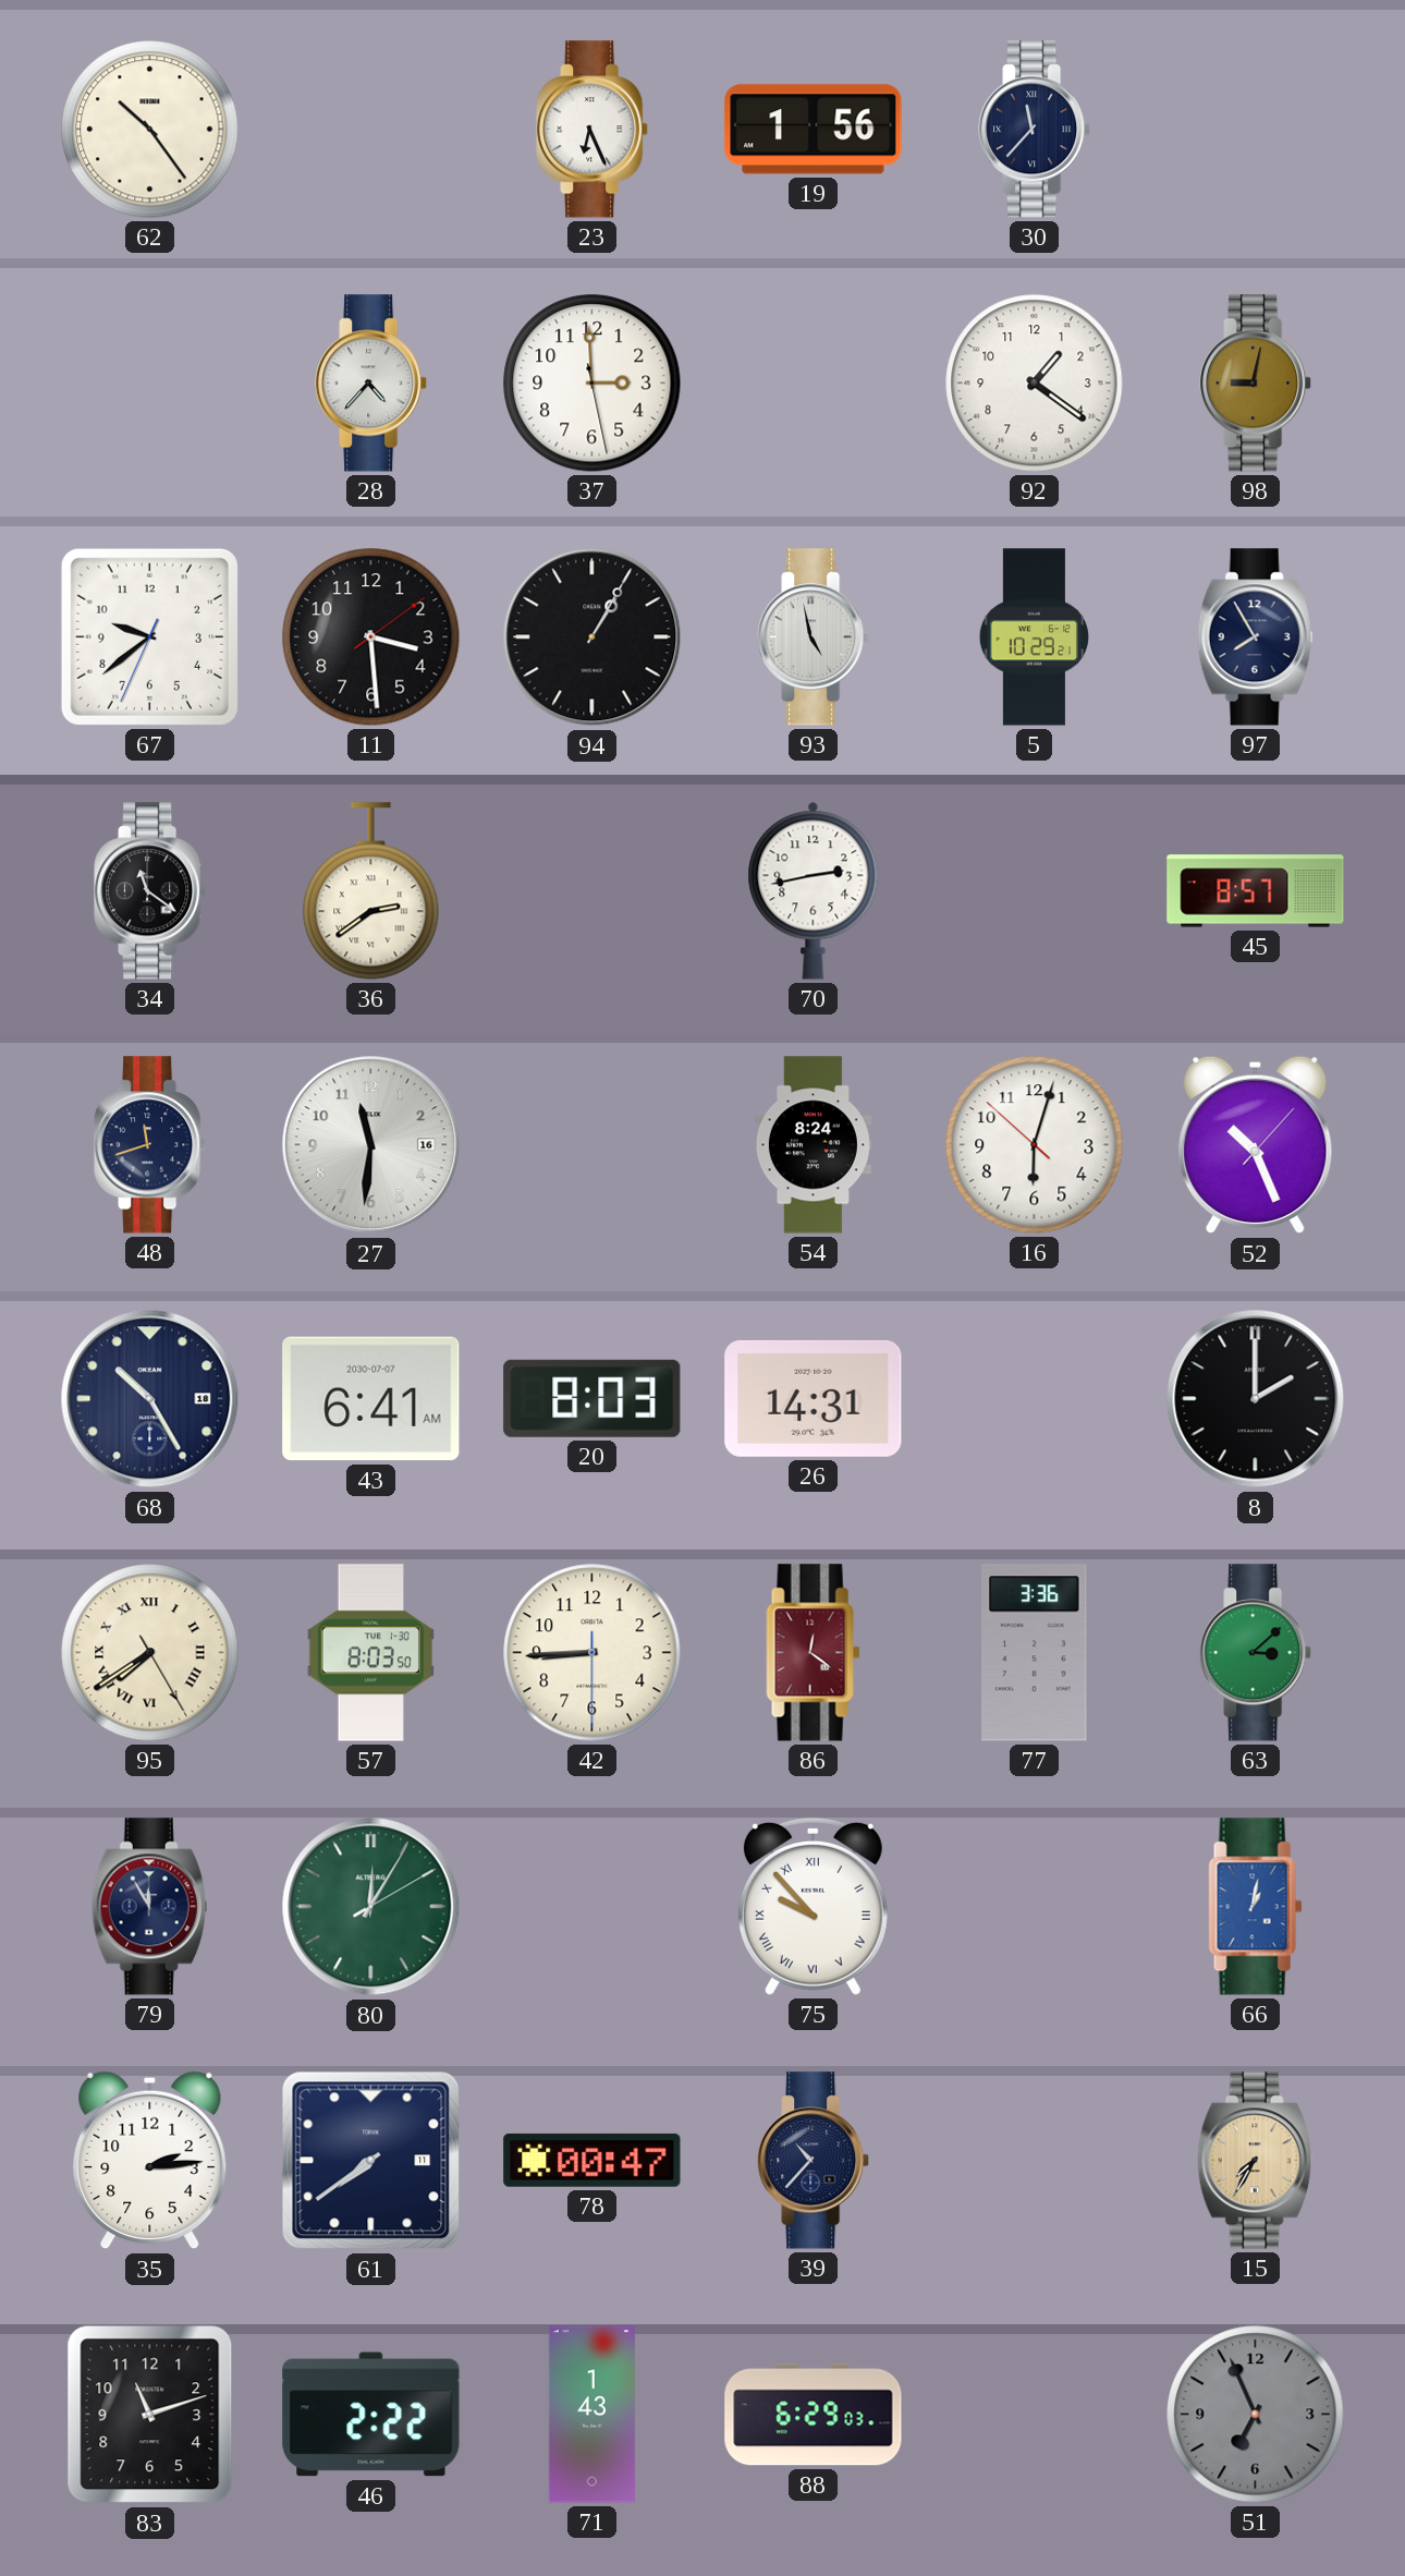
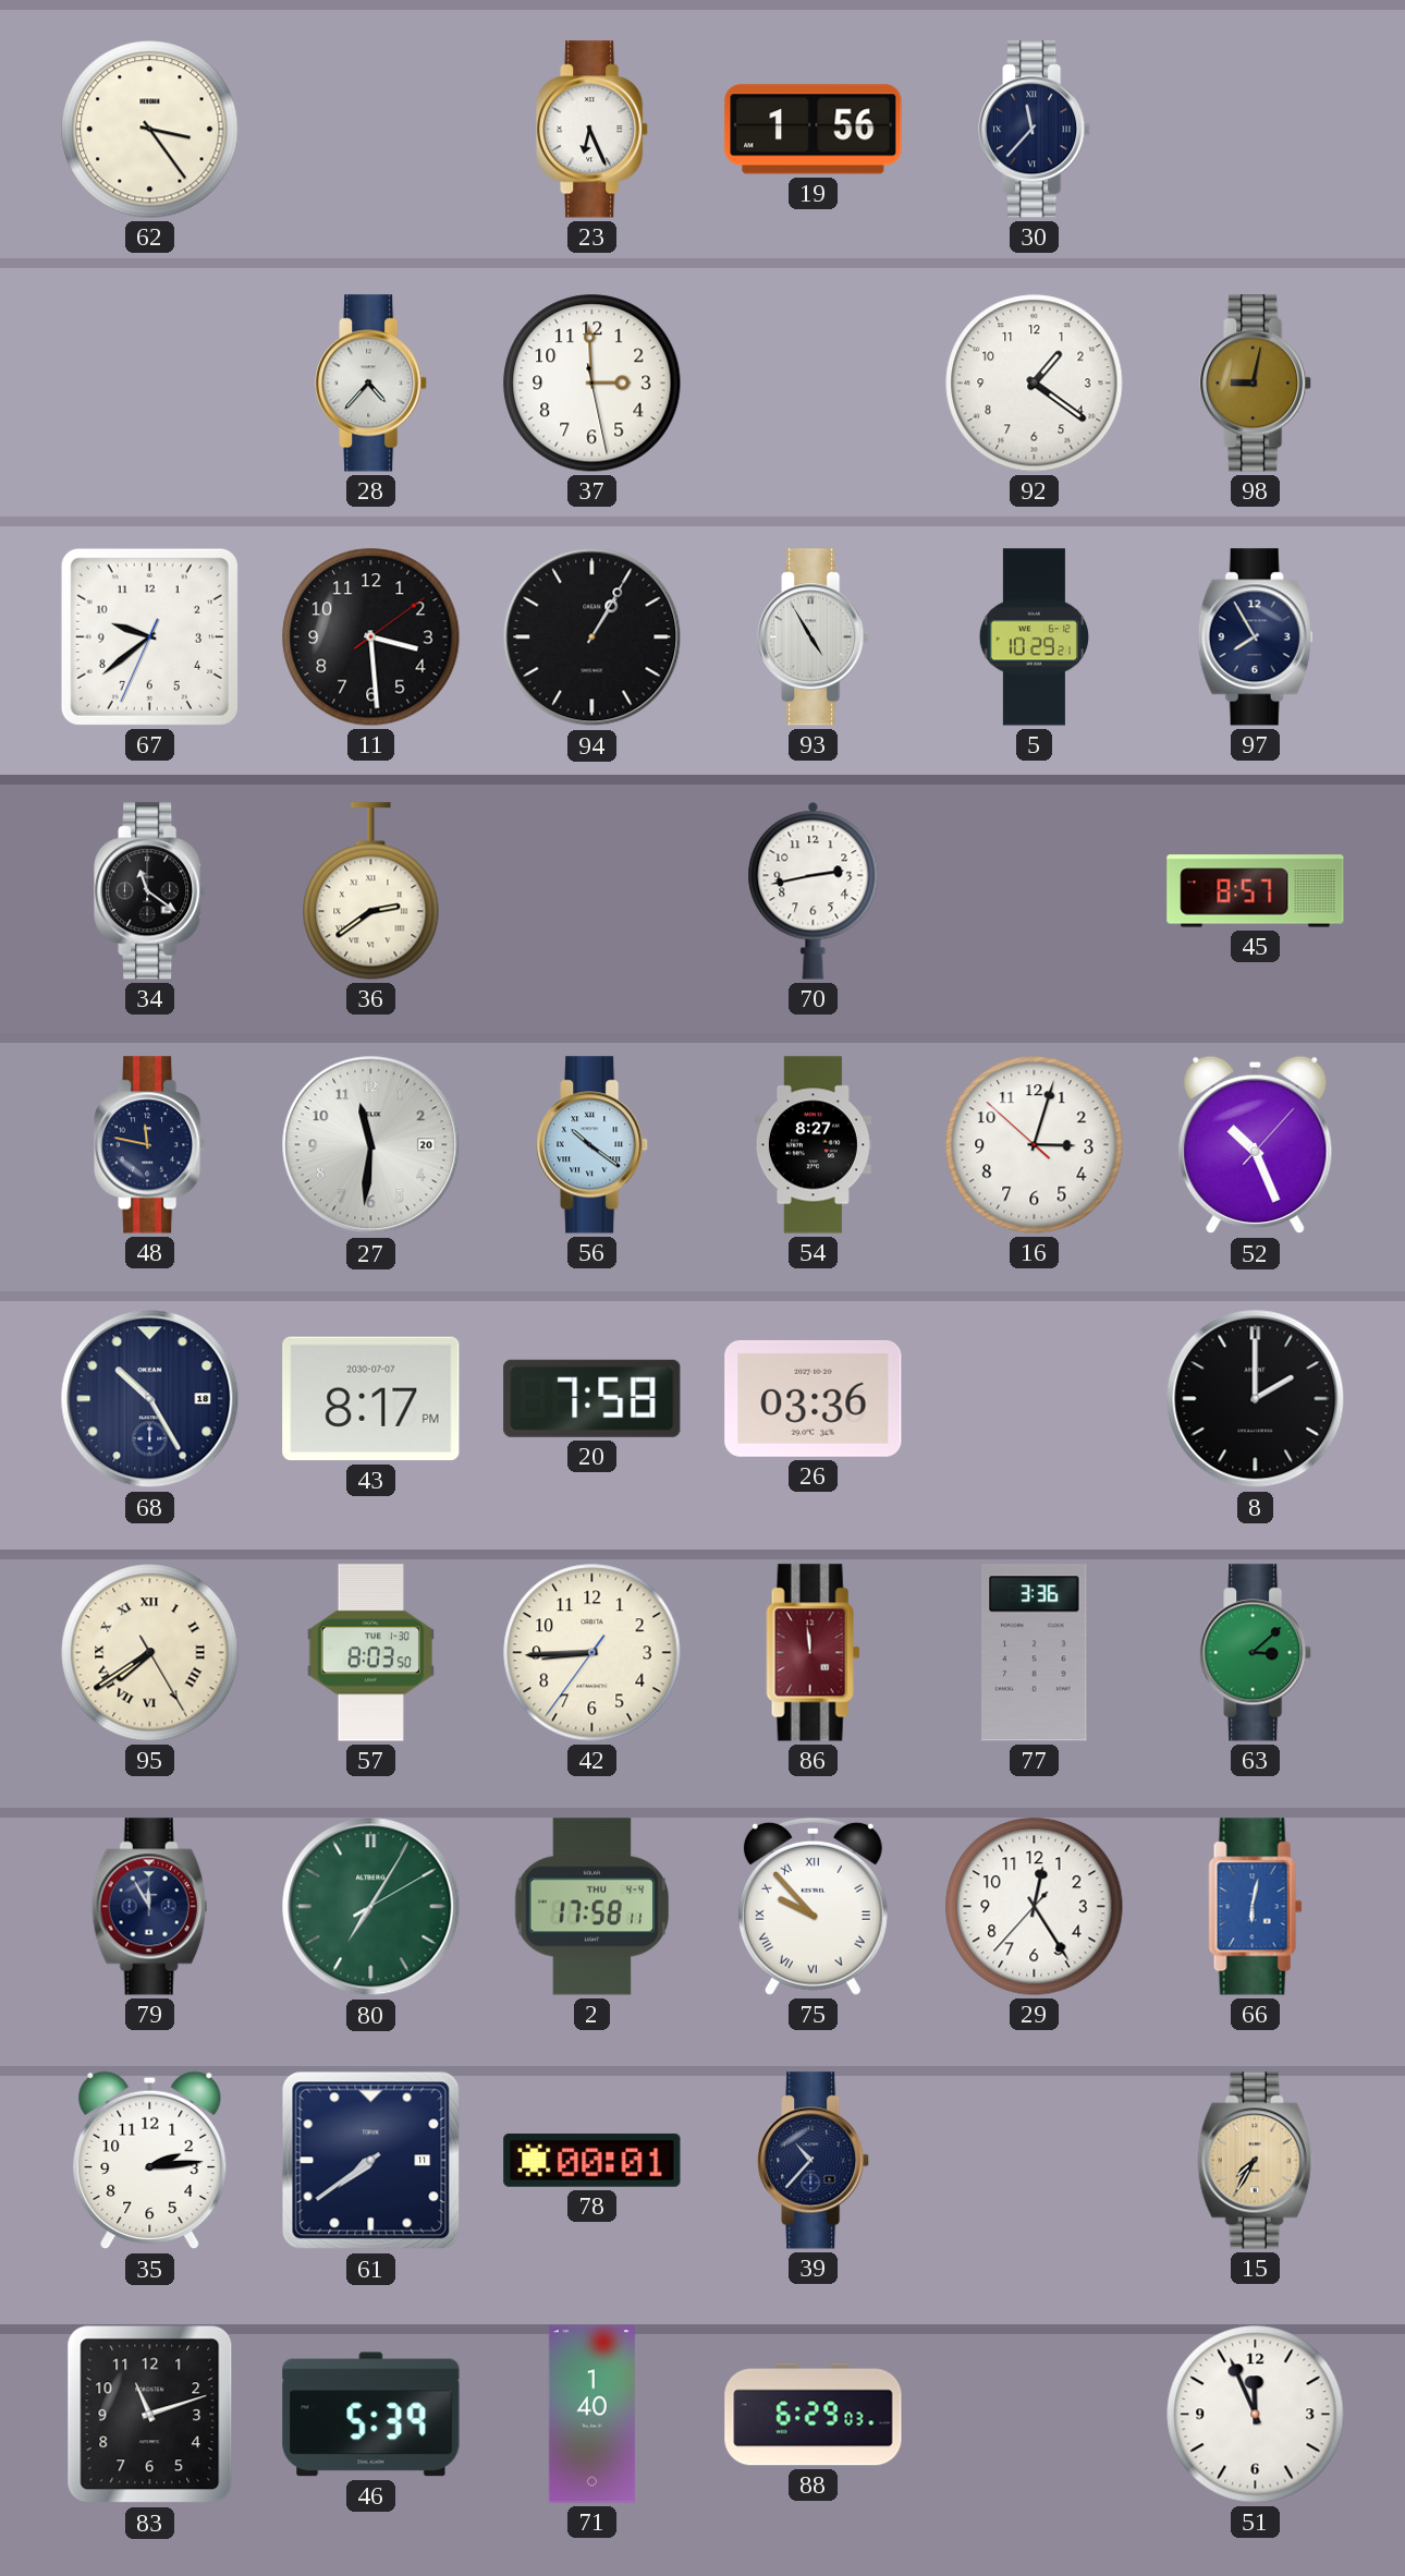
62: 10:24 -> 3:24
93: 4:58 -> 4:55
48: 11:42 -> 11:47
27 date: 16 -> 20
56: none -> 10:21
54: 8:24 -> 8:27
16: 6:02 -> 3:02
43: 6:41 -> 8:17
20: 8:03 -> 7:58
26: 14:31 -> 03:36
42: 8:44:30 -> 8:44:36
86: 12:21 -> 11:59
80: 12:05 -> 7:05
2: none -> 17:58
29: none -> 12:24
66: 1:02 -> 6:02
78: 00:47 -> 00:01
46: 2:22 -> 5:39
71: 1:43 -> 1:40
51: 6:56 -> 11:56
51 dial: grey -> white
